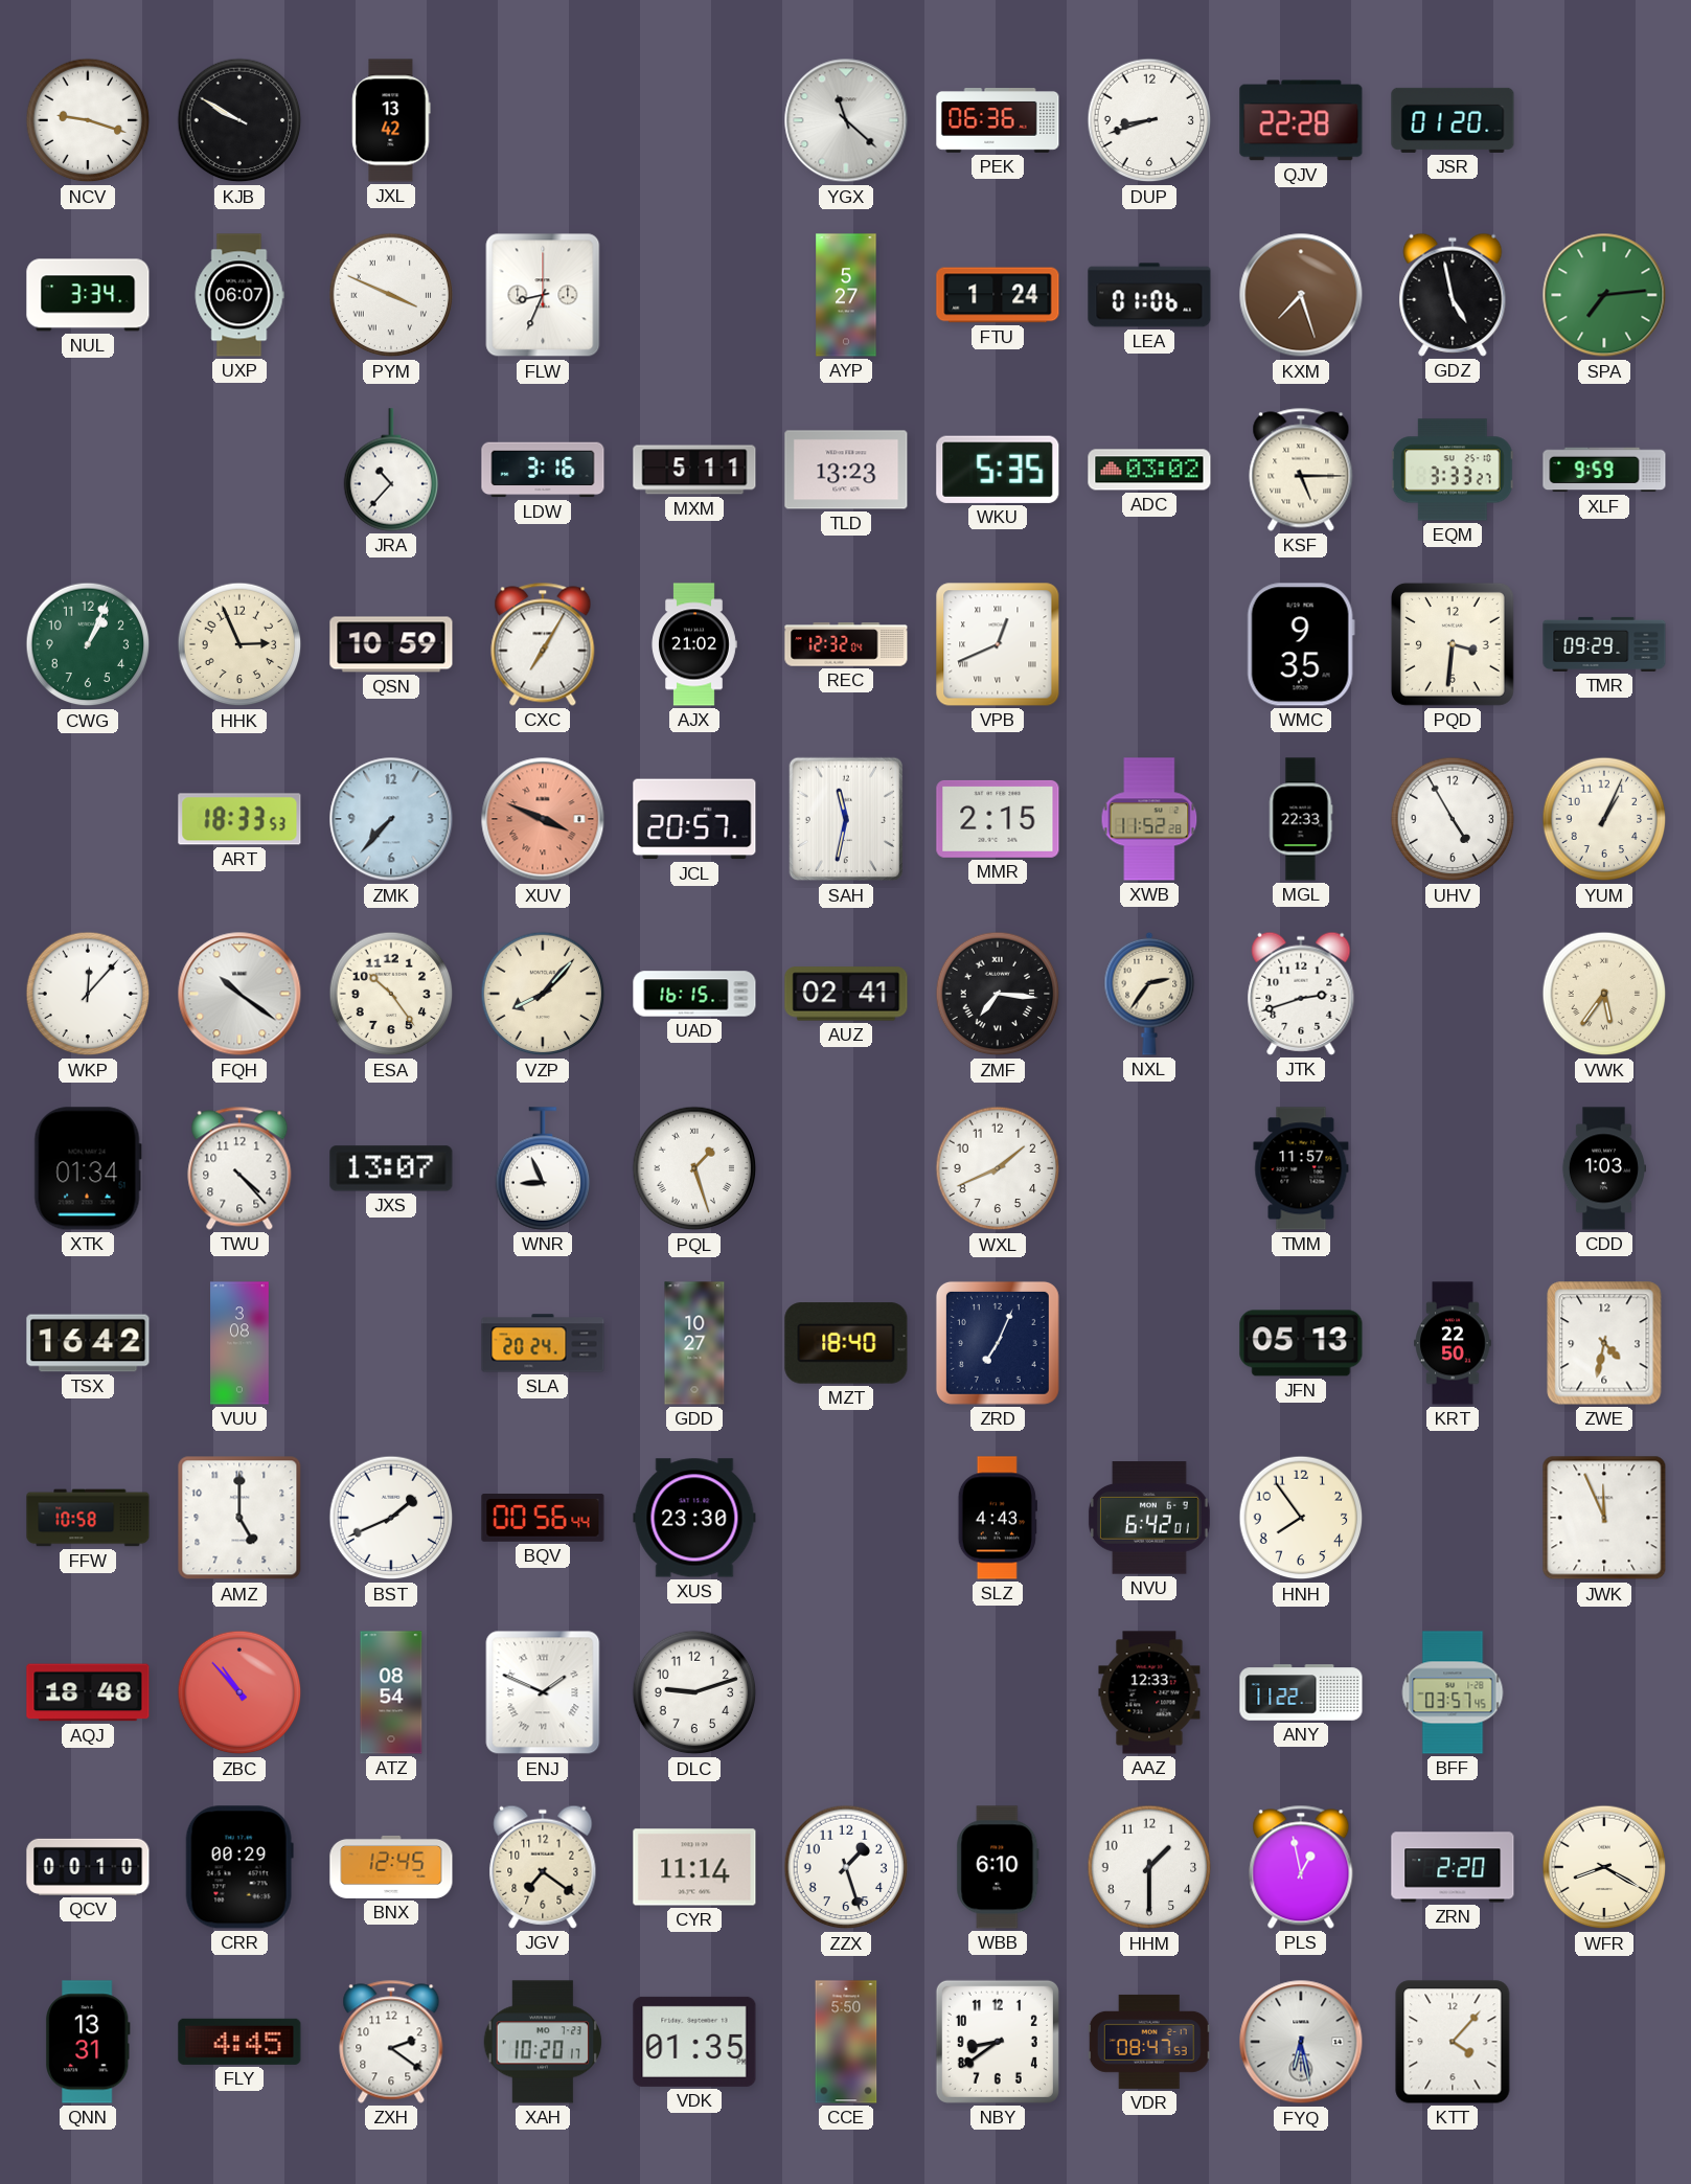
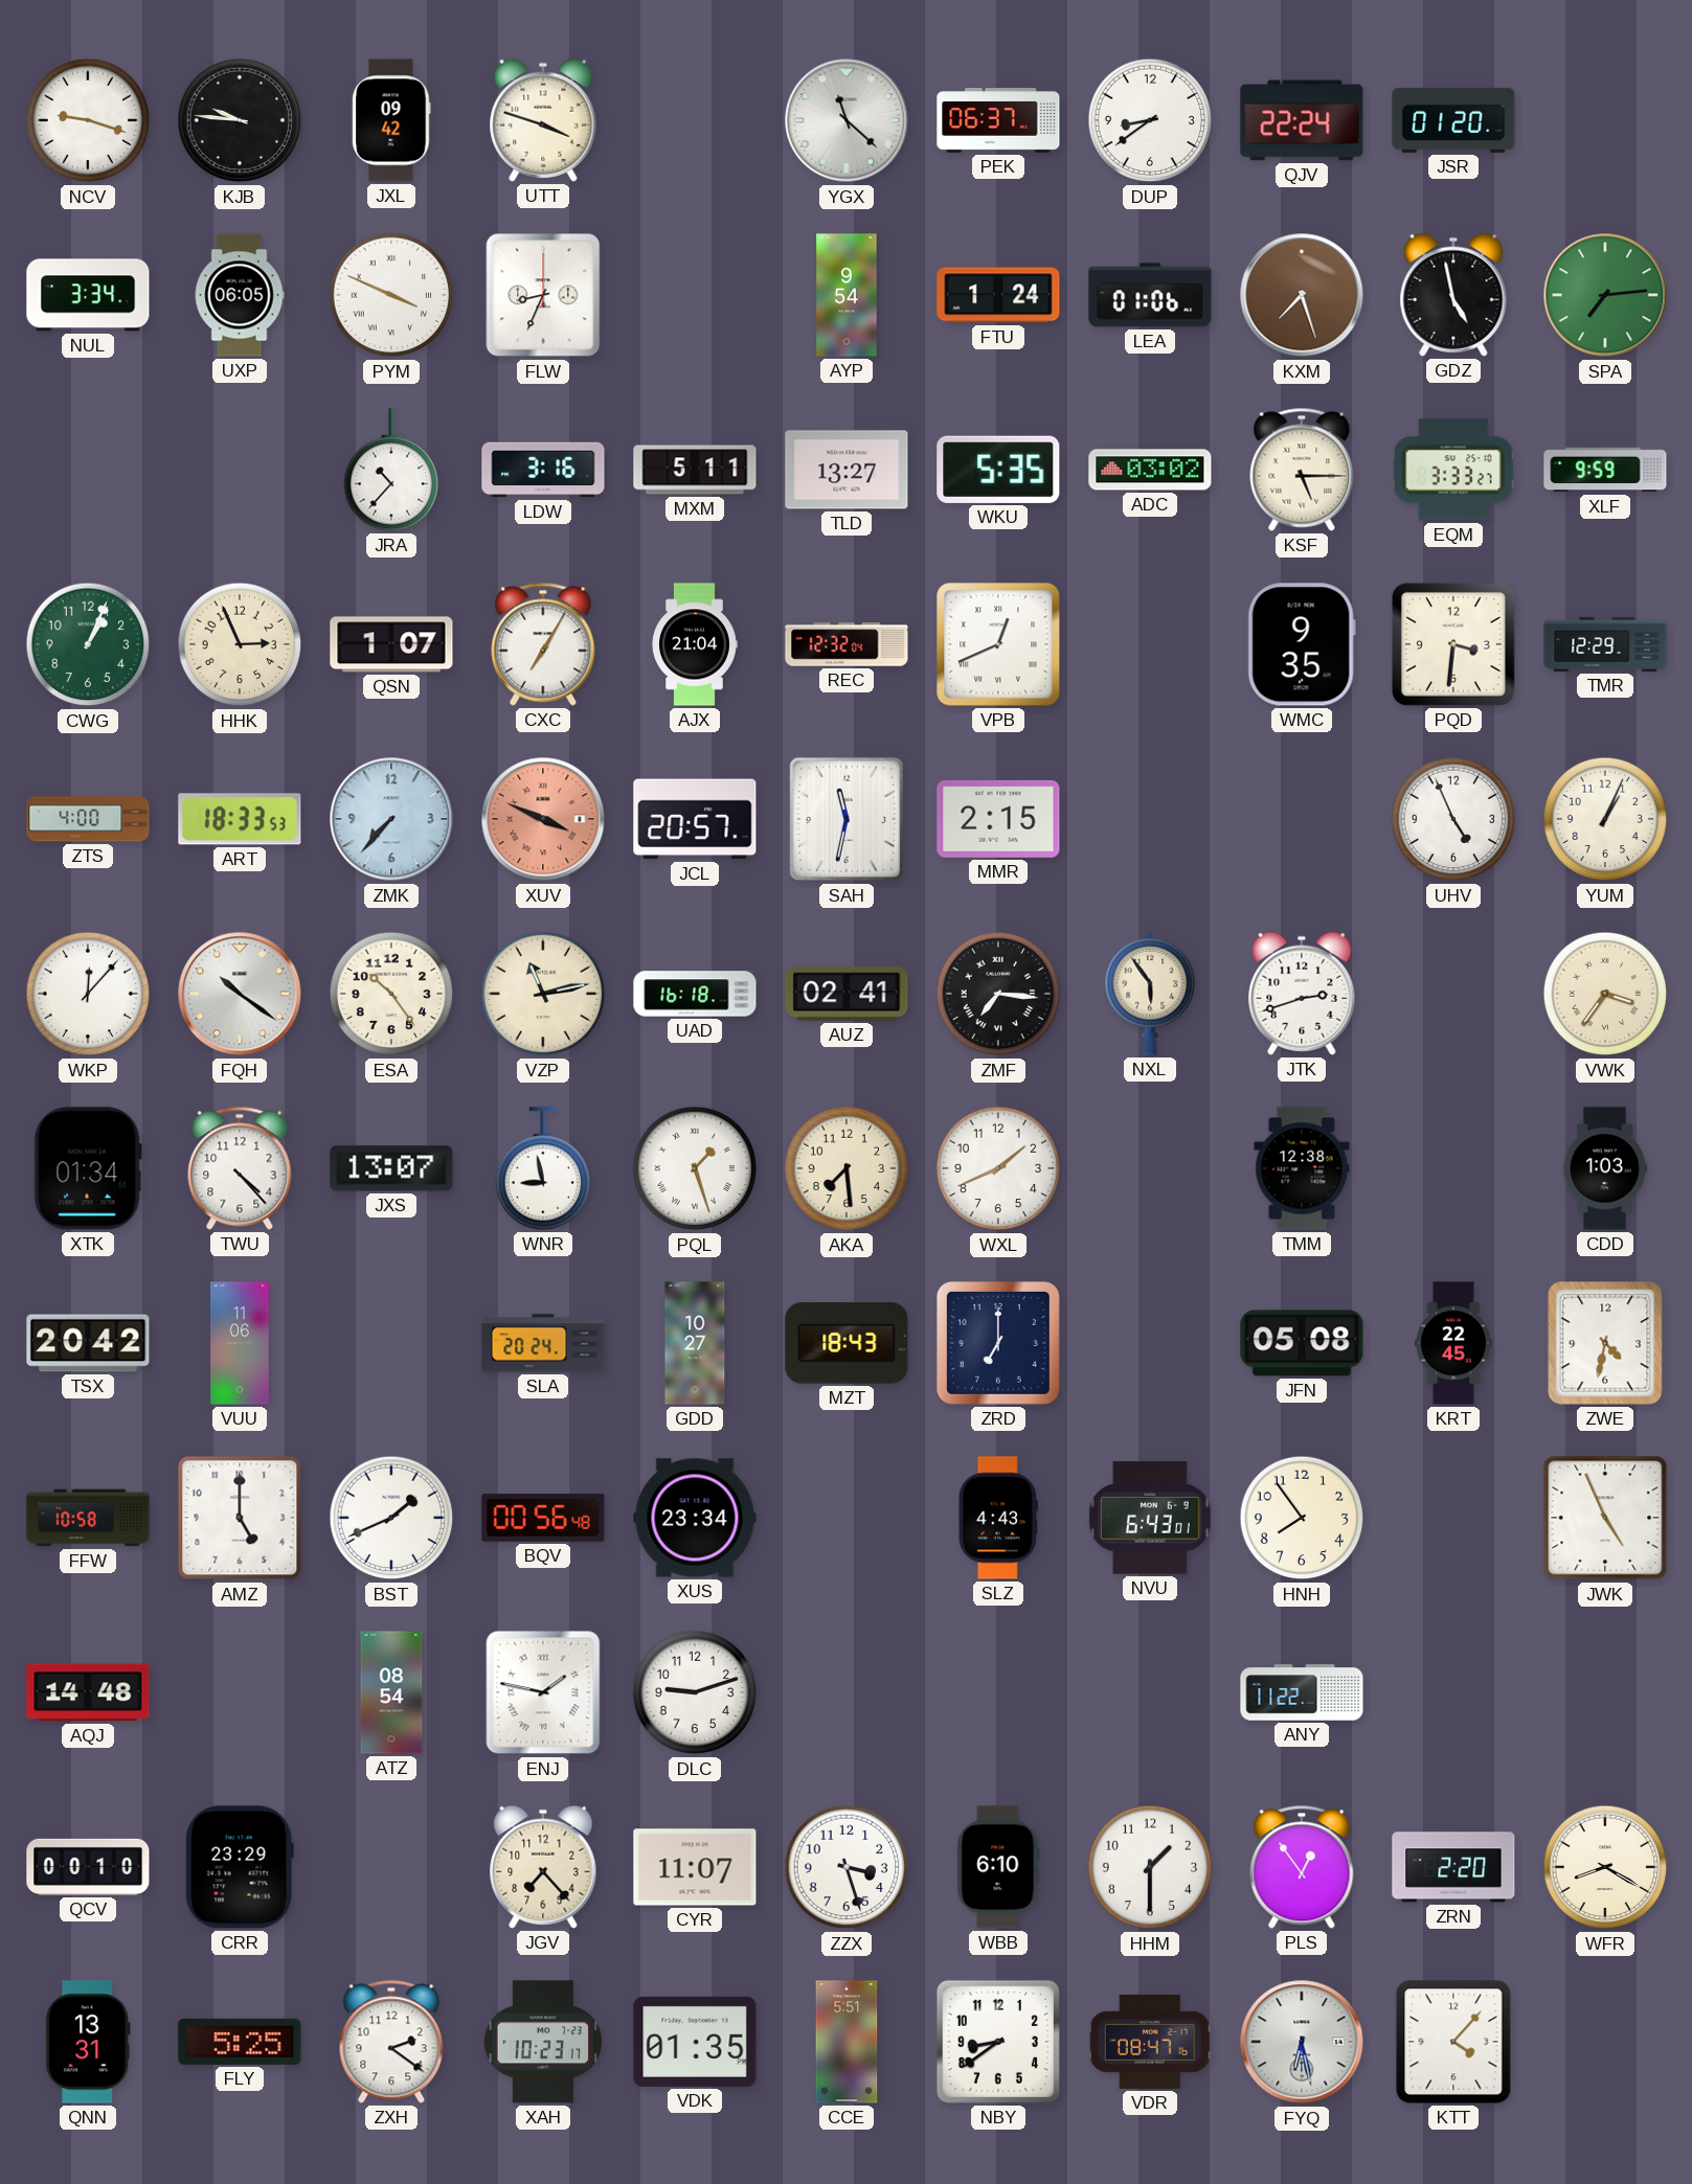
KJB: 9:50 -> 9:46
JXL: 13:42 -> 09:42
UTT: none -> 3:48
PEK: 06:36 -> 06:37
DUP: 8:42 -> 8:39
QJV: 22:28 -> 22:24
UXP: 06:07 -> 06:05
AYP: 5:27 -> 9:54
TLD: 13:23 -> 13:27
QSN: 10:59 -> 1:07
AJX: 21:02 -> 21:04
TMR: 09:29 -> 12:29
ZTS: none -> 4:00
XWB: 11:52 -> none
MGL: 22:33 -> none
UHV: 4:55 -> 4:56
VZP: 8:07 -> 11:13
UAD: 16:15 -> 16:18
NXL: 2:36 -> 5:54
VWK: 5:36 -> 3:36
WNR: 8:56 -> 8:58
AKA: none -> 7:29
TMM: 11:57 -> 12:38
TSX: 16:42 -> 20:42
VUU: 3:08 -> 11:06
MZT: 18:40 -> 18:43
ZRD: 7:04 -> 7:00
JFN: 05:13 -> 05:08
KRT: 22:50 -> 22:45
BQV: 00:56:44 -> 00:56:48
XUS: 23:30 -> 23:34
NVU: 6:42 -> 6:43
JWK: 11:56 -> 4:56
AQJ: 18:48 -> 14:48
ZBC: 10:53 -> none
ENJ: 1:49 -> 1:47
AAZ: 12:33 -> none
BFF: 03:57 -> none
CRR: 00:29 -> 23:29
BNX: 12:45 -> none
JGV: 7:21 -> 7:23
CYR: 11:14 -> 11:07
ZZX: 1:27 -> 3:27
PLS: 12:58 -> 12:54
FLY: 4:45 -> 5:25
XAH: 10:20 -> 10:23
CCE: 5:50 -> 5:51
VDR: 08:47:53 -> 08:47:16
